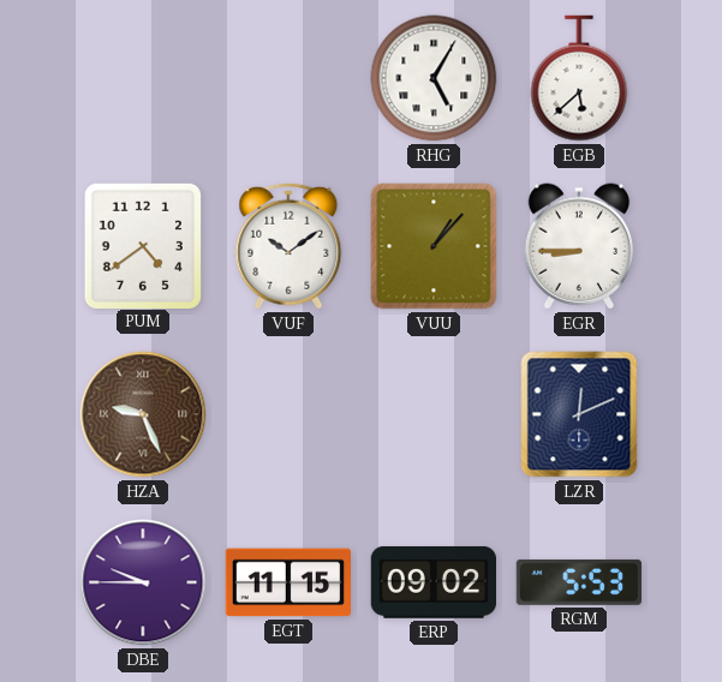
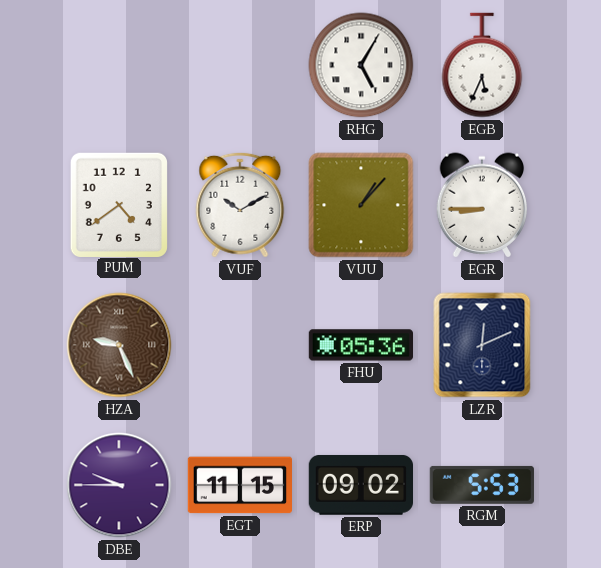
EGB: 5:38 -> 5:34
VUF: 10:09 -> 10:10
FHU: none -> 05:36
